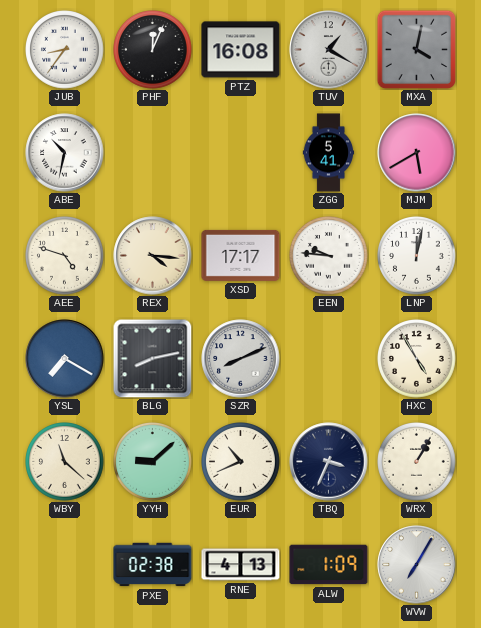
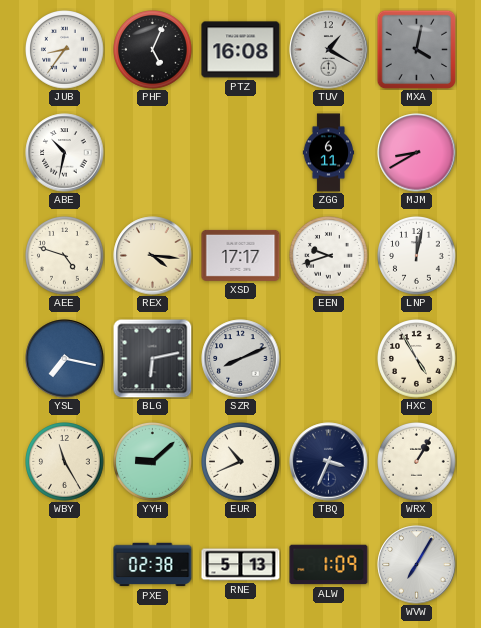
PHF: 12:04 -> 5:04
ZGG: 5:41 -> 6:11
MJM: 5:40 -> 8:40
EEN: 9:46 -> 9:42
YSL: 7:20 -> 7:17
BLG: 8:13 -> 6:13
WBY: 11:22 -> 11:25
RNE: 4:13 -> 5:13
